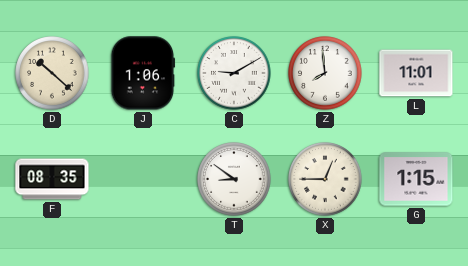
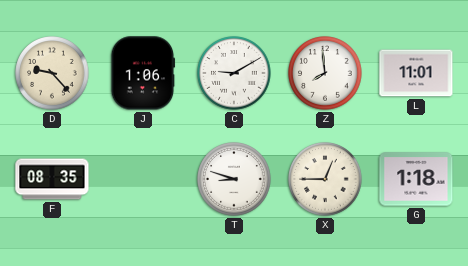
D: 10:22 -> 9:23
T: 8:51 -> 8:48
G: 1:15 -> 1:18
